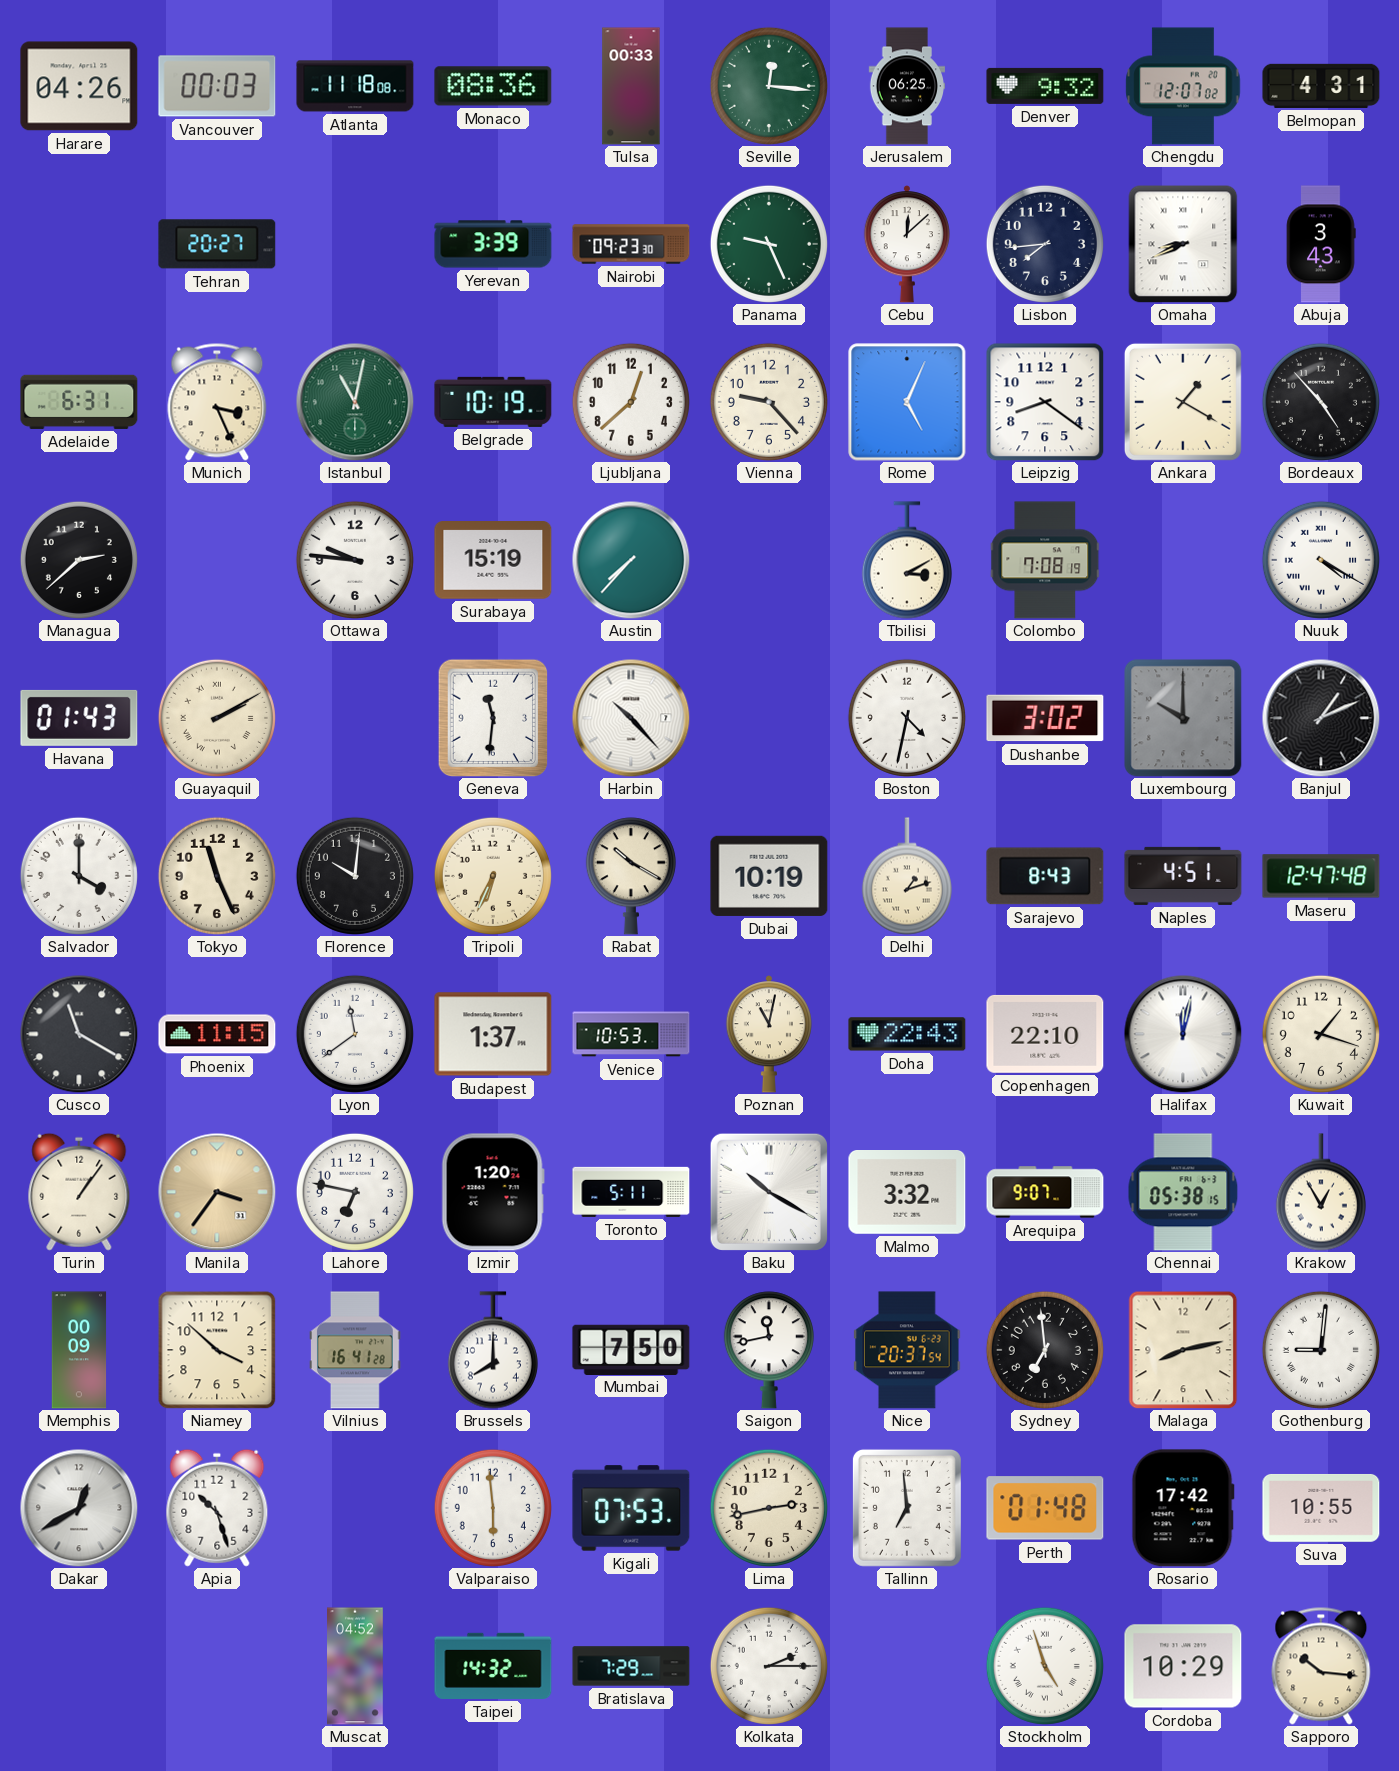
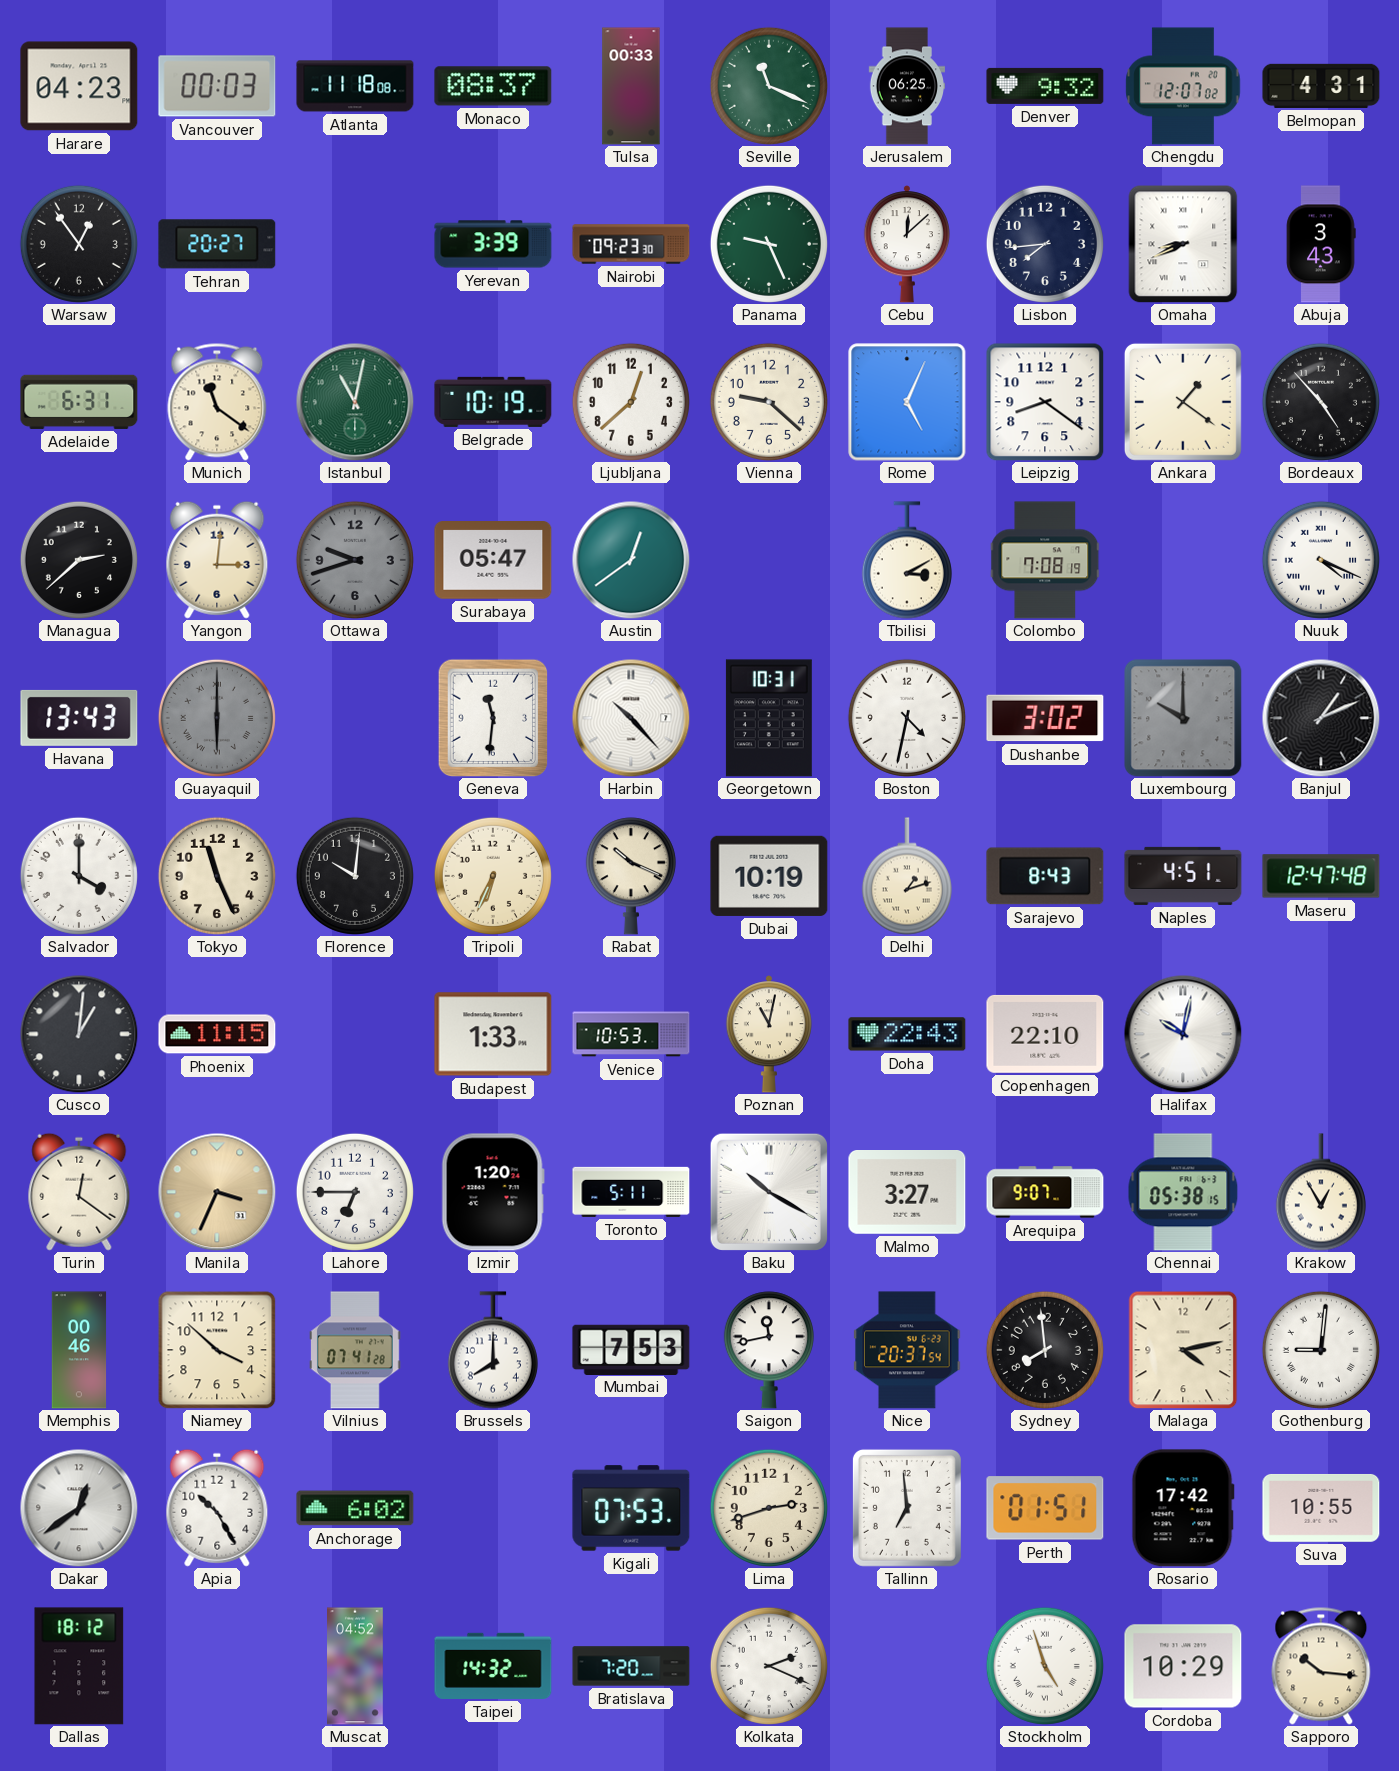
Harare: 04:26 -> 04:23
Monaco: 08:36 -> 08:37
Seville: 12:16 -> 11:19
Warsaw: none -> 12:54
Munich: 3:26 -> 11:21
Vienna: 9:23 -> 9:22
Ankara: 1:20 -> 1:21
Yangon: none -> 3:01
Ottawa: 9:46 -> 9:42
Ottawa dial: white -> grey
Surabaya: 15:19 -> 05:47
Austin: 7:37 -> 12:39
Nuuk: 4:20 -> 4:19
Havana: 01:43 -> 13:43
Guayaquil: 2:10 -> 6:00
Guayaquil dial: cream -> grey
Georgetown: none -> 10:31
Rabat: 10:20 -> 10:19
Cusco: 11:20 -> 1:01
Lyon: 11:39 -> none
Budapest: 1:37 -> 1:33
Halifax: 12:02 -> 10:02
Kuwait: 1:18 -> none
Turin: 1:06 -> 12:21
Manila: 3:36 -> 3:34
Lahore: 6:47 -> 6:45
Malmo: 3:32 -> 3:27
Memphis: 00:09 -> 00:46
Vilnius: 16:41 -> 07:41
Mumbai: 7:50 -> 7:53
Sydney: 6:59 -> 7:59
Malaga: 8:13 -> 4:13
Dakar: 12:40 -> 12:39
Apia: 10:27 -> 10:25
Anchorage: none -> 6:02
Valparaiso: 5:59 -> none
Lima: 2:43 -> 2:42
Perth: 01:48 -> 01:51
Dallas: none -> 18:12
Bratislava: 7:29 -> 7:20
Kolkata: 2:15 -> 2:19
